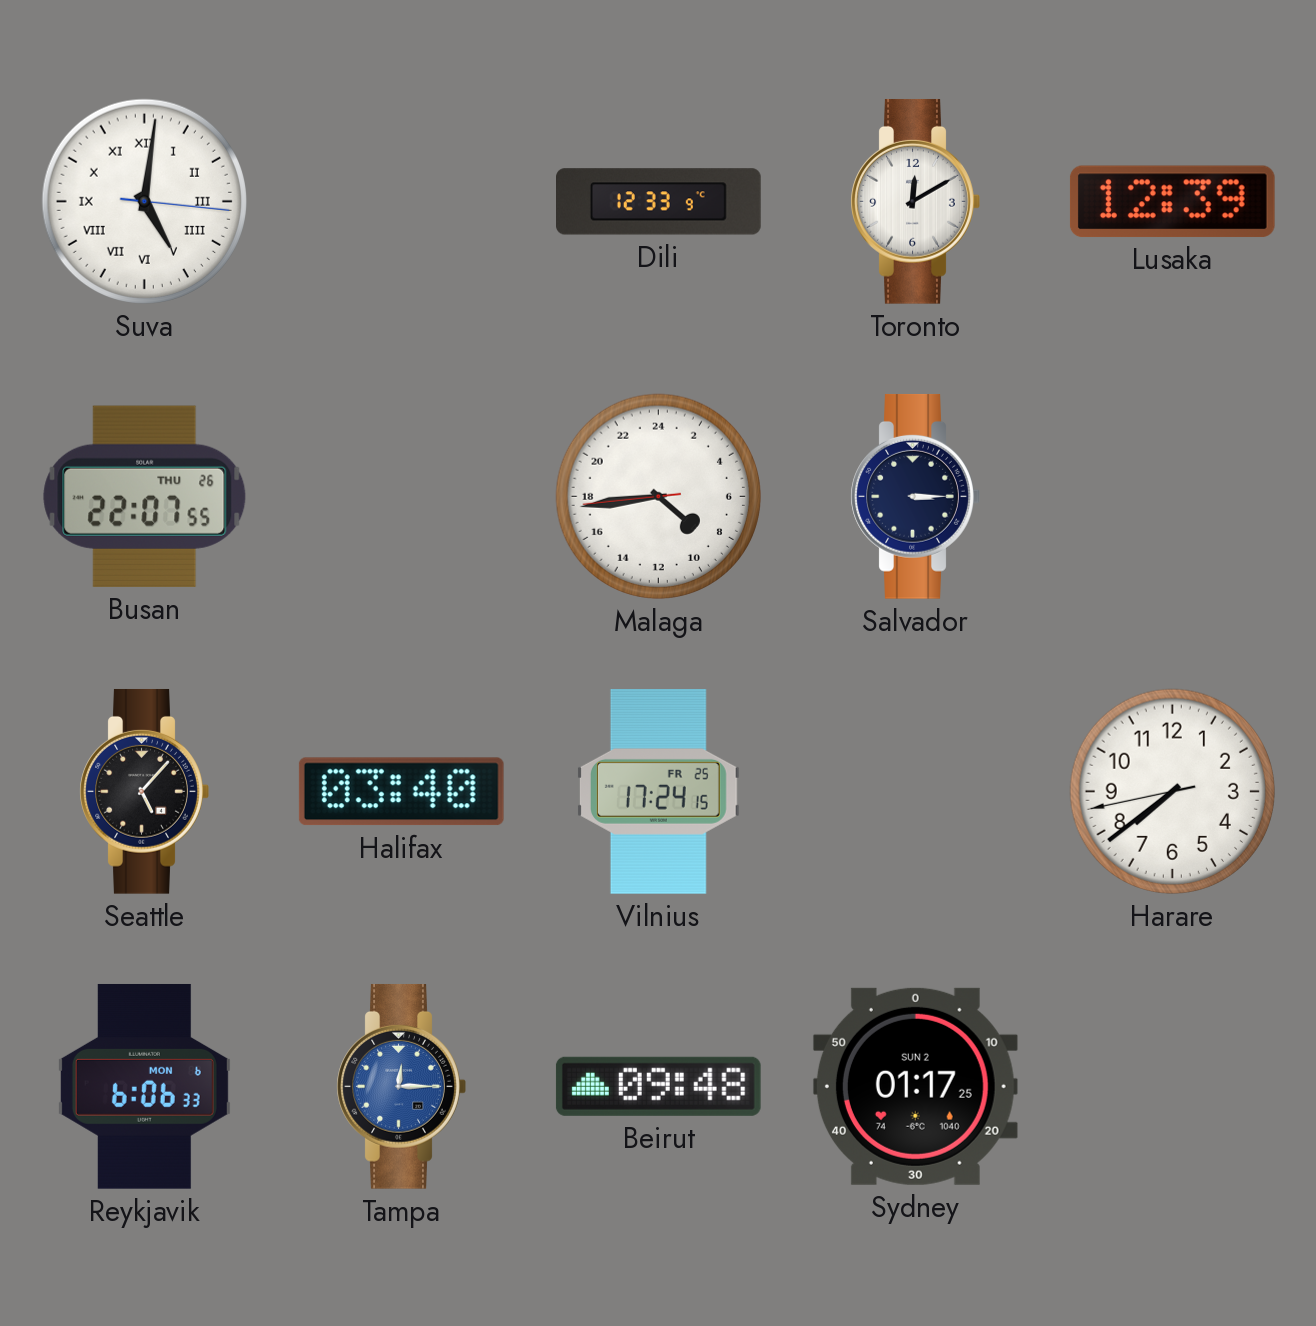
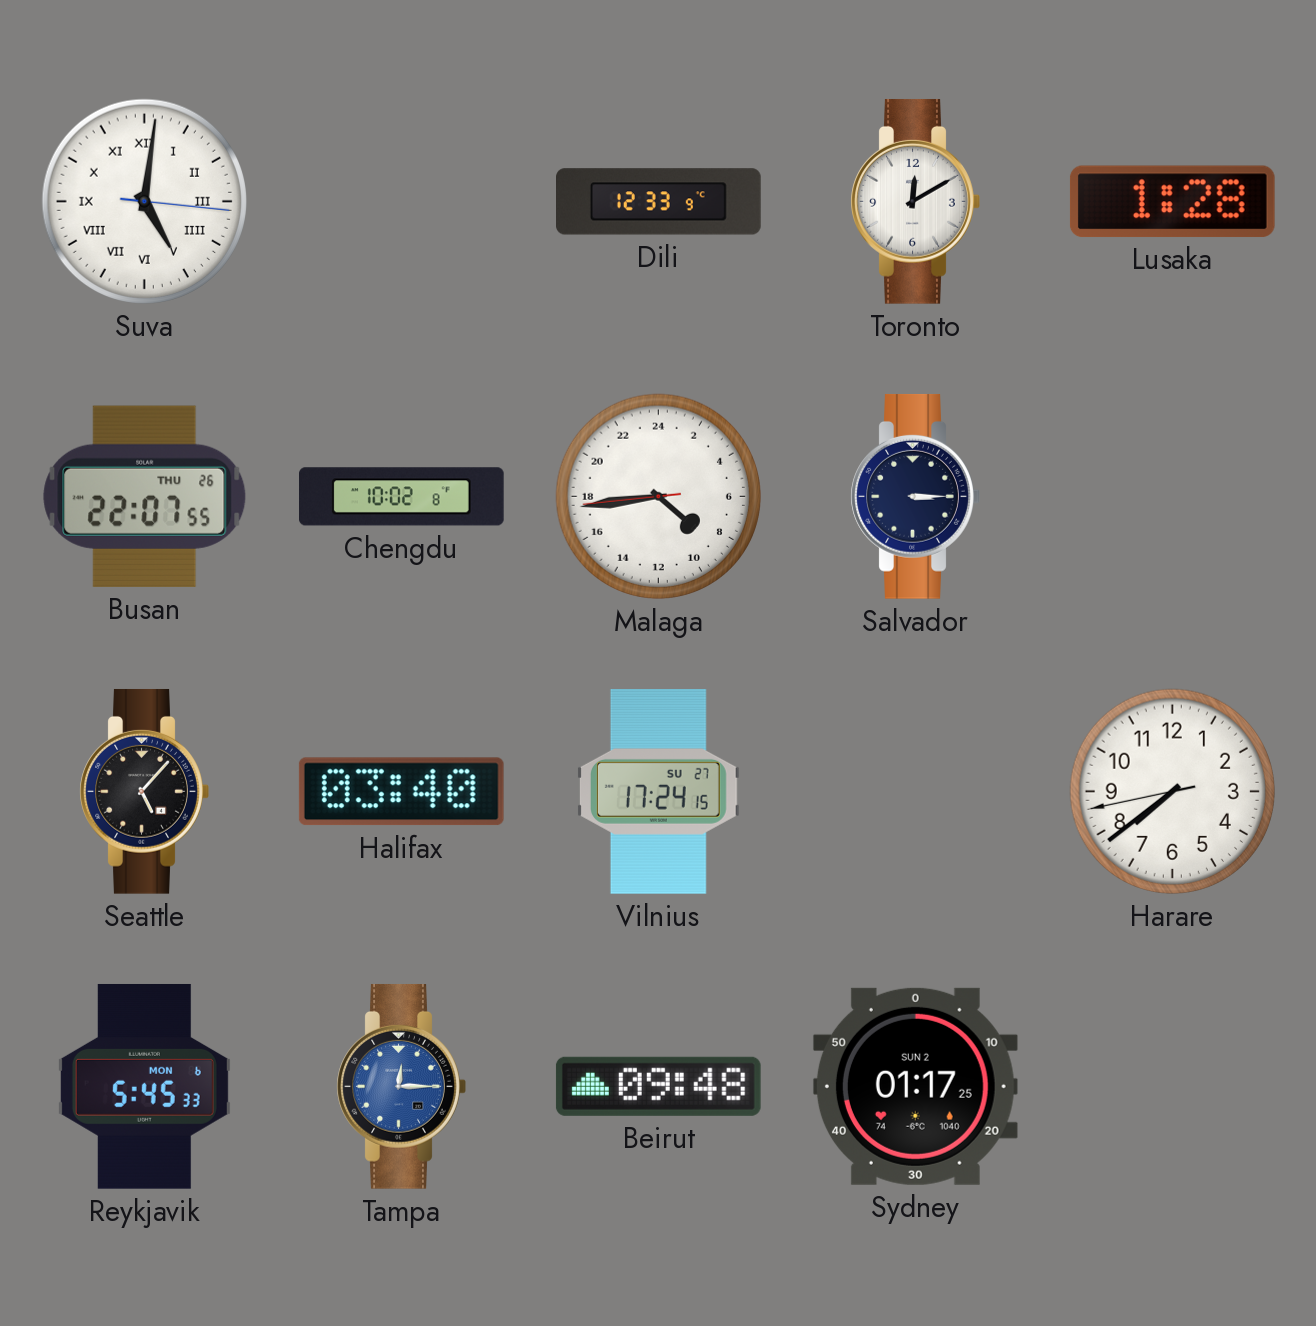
Lusaka: 12:39 -> 1:28
Chengdu: none -> 10:02
Vilnius date: FR 25 -> SU 27
Reykjavik: 6:06 -> 5:45
